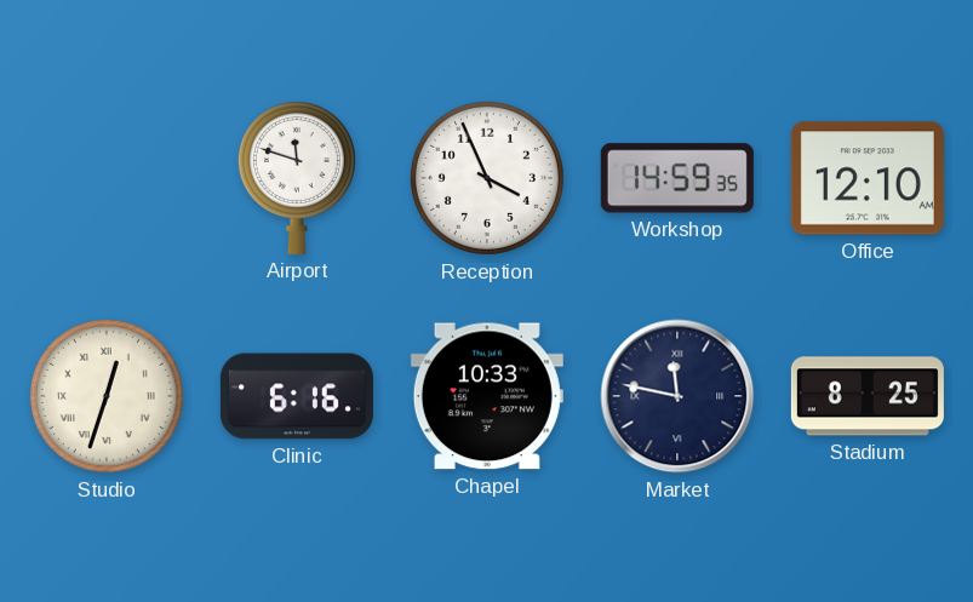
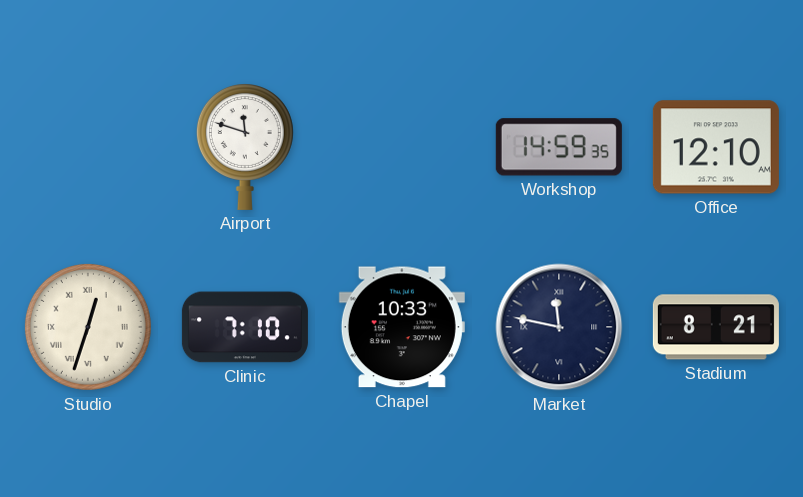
Reception: 3:56 -> none
Clinic: 6:16 -> 7:10
Stadium: 8:25 -> 8:21
